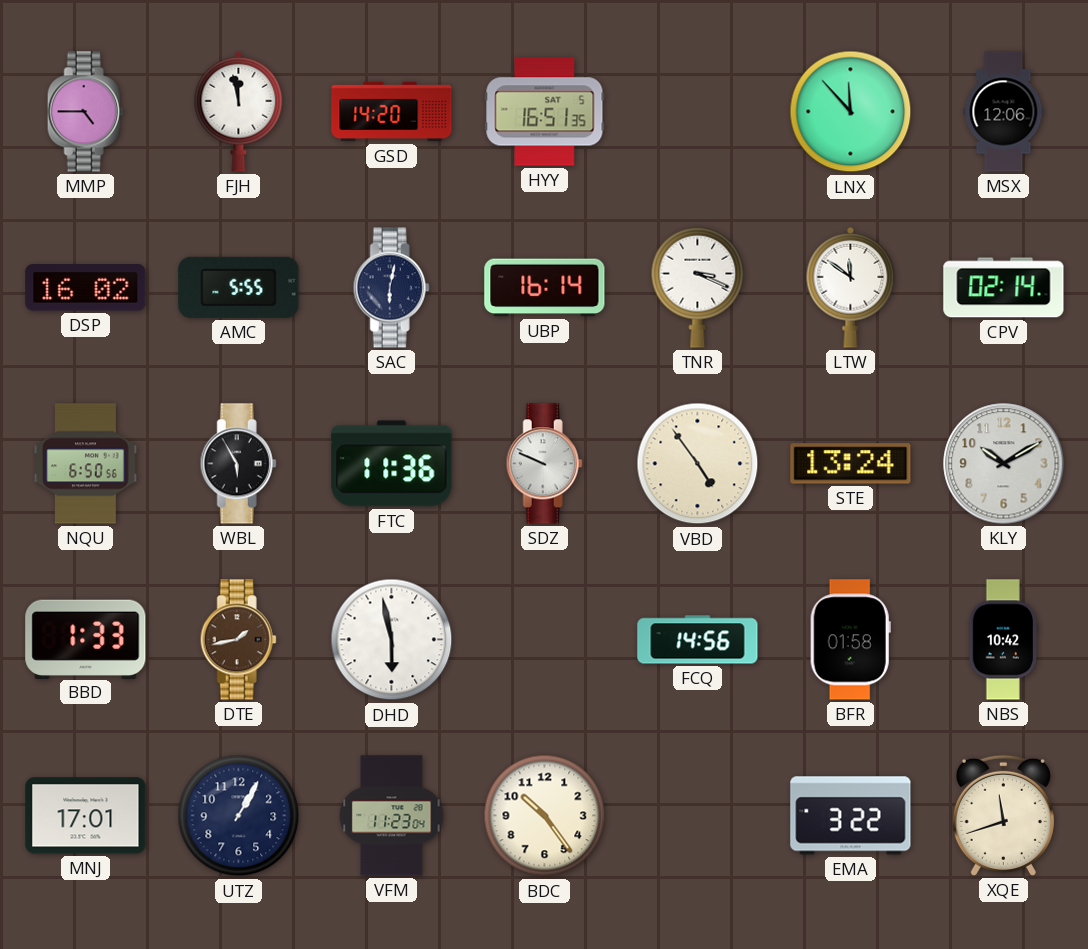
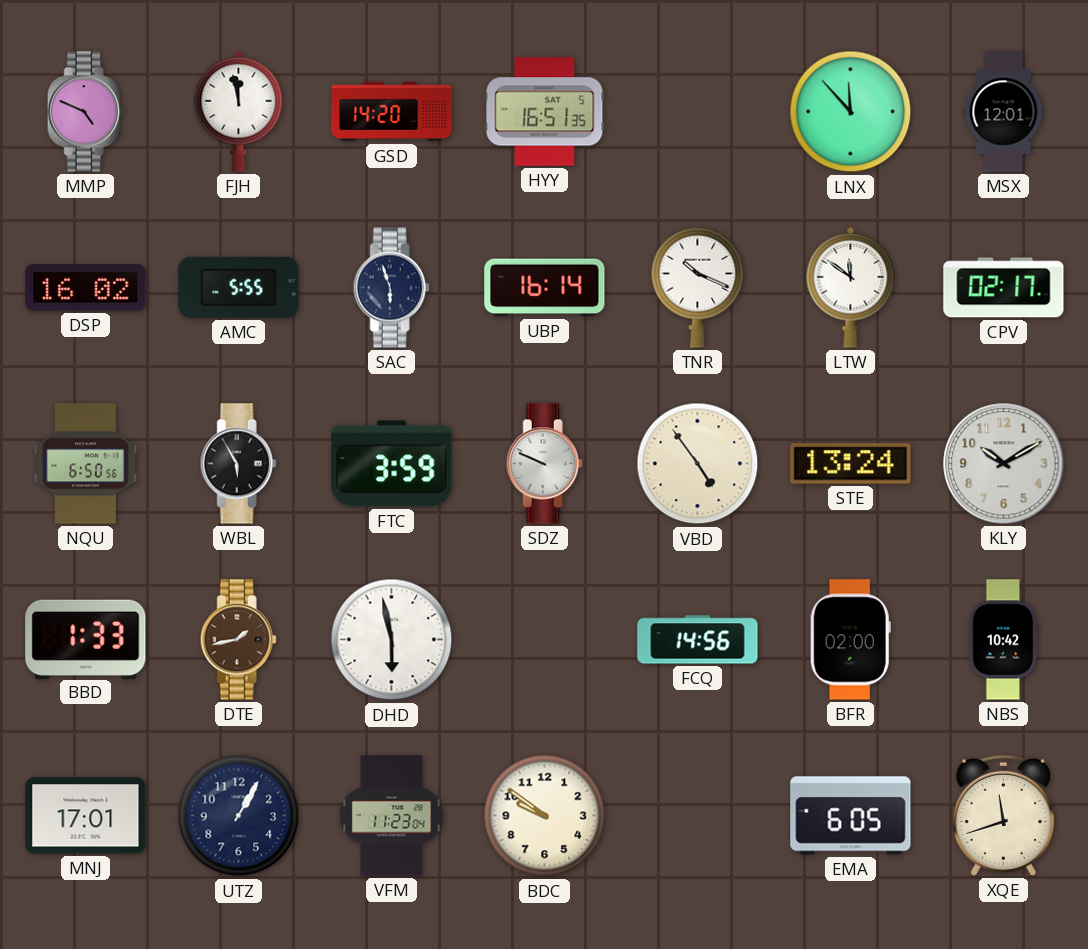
MMP: 4:45 -> 4:49
MSX: 12:06 -> 12:01
SAC: 6:02 -> 5:57
TNR: 3:19 -> 10:19
CPV: 02:14 -> 02:17
FTC: 11:36 -> 3:59
BFR: 01:58 -> 02:00
BDC: 10:24 -> 9:51
EMA: 3:22 -> 6:05
